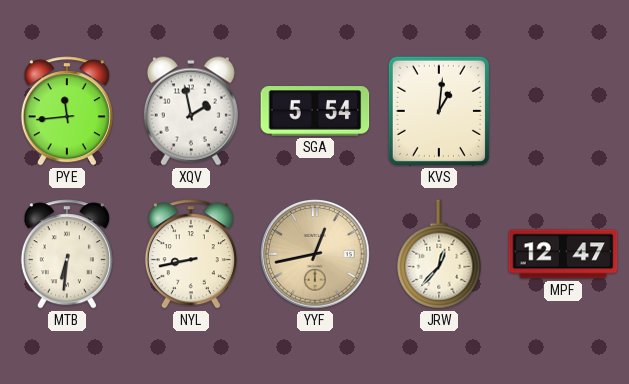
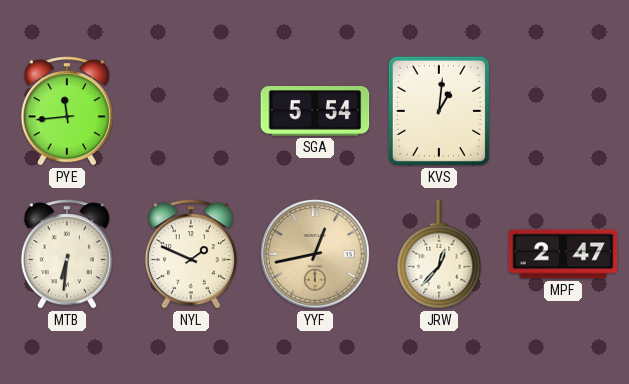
XQV: 1:58 -> none
NYL: 8:43 -> 1:49
MPF: 12:47 -> 2:47
